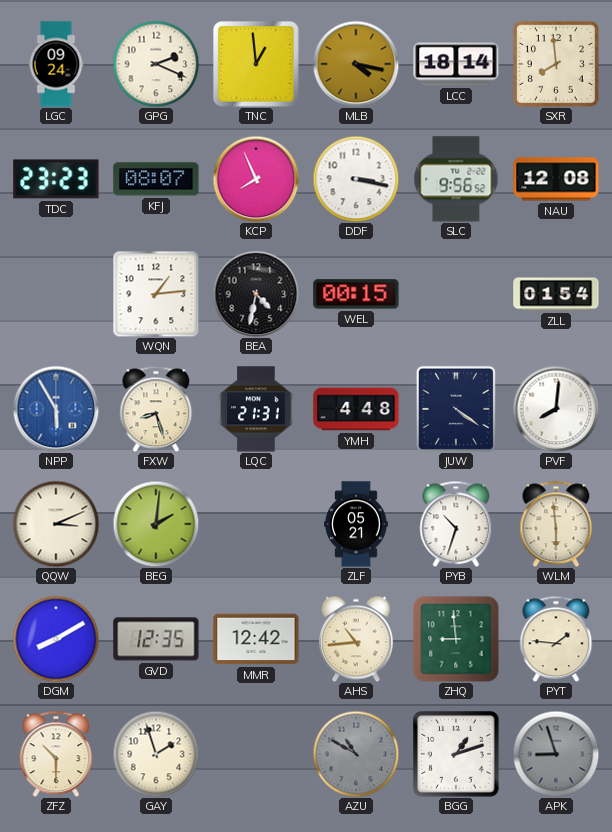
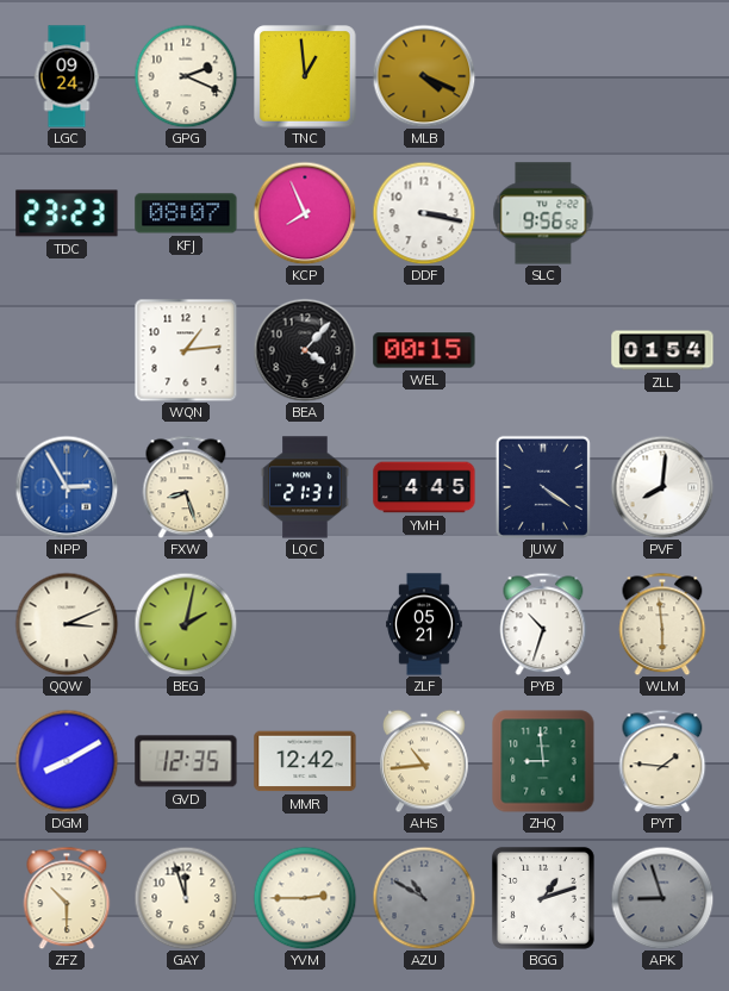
MLB: 4:17 -> 4:19
LCC: 18:14 -> none
SXR: 7:59 -> none
NAU: 12:08 -> none
BEA: 4:32 -> 4:07
NPP: 5:55 -> 2:55
YMH: 4:48 -> 4:45
BEG: 2:01 -> 2:02
GAY: 1:57 -> 11:57
YVM: none -> 2:45
